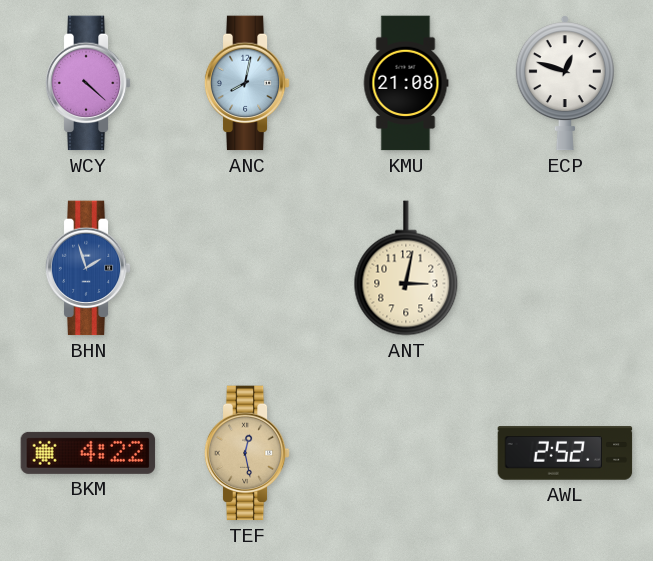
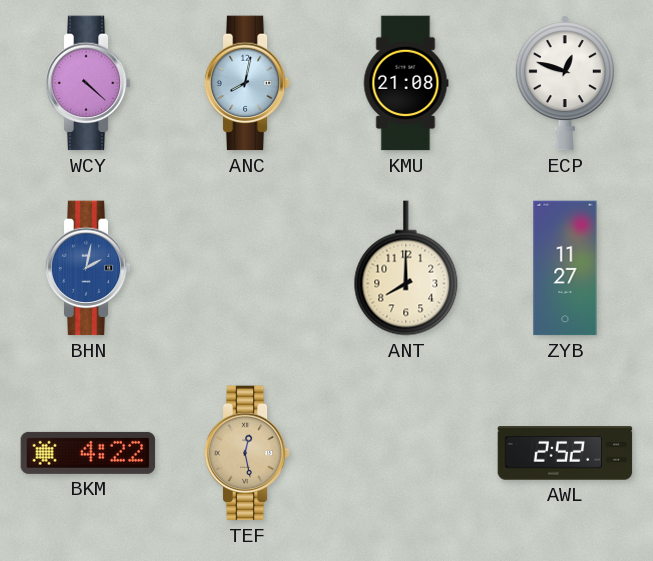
BHN: 1:57 -> 2:02
ANT: 3:02 -> 8:00
ZYB: none -> 11:27
